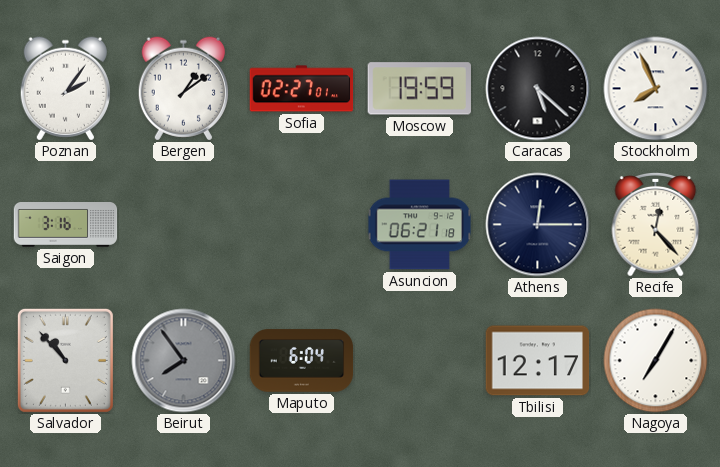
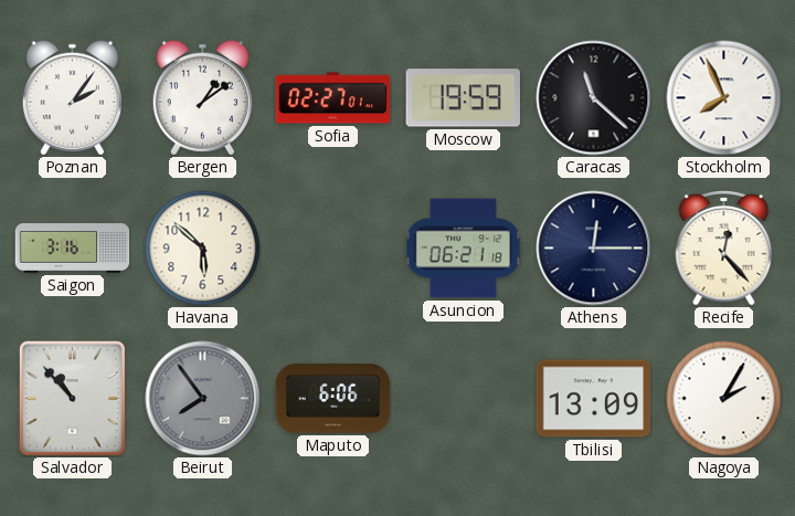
Caracas: 5:22 -> 11:22
Havana: none -> 5:52
Maputo: 6:04 -> 6:06
Tbilisi: 12:17 -> 13:09
Nagoya: 7:05 -> 2:05
